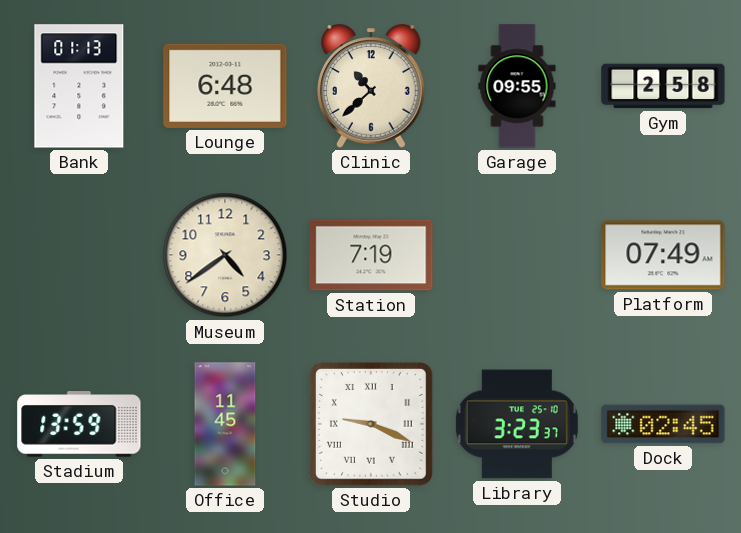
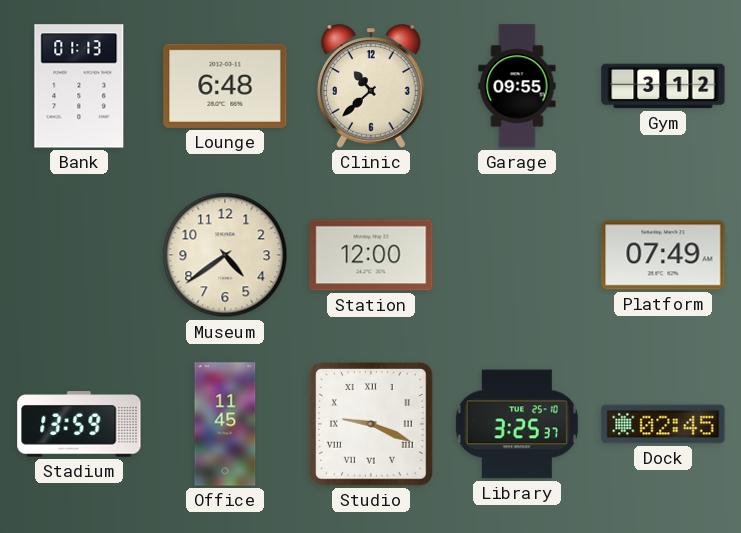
Gym: 2:58 -> 3:12
Station: 7:19 -> 12:00
Library: 3:23 -> 3:25
